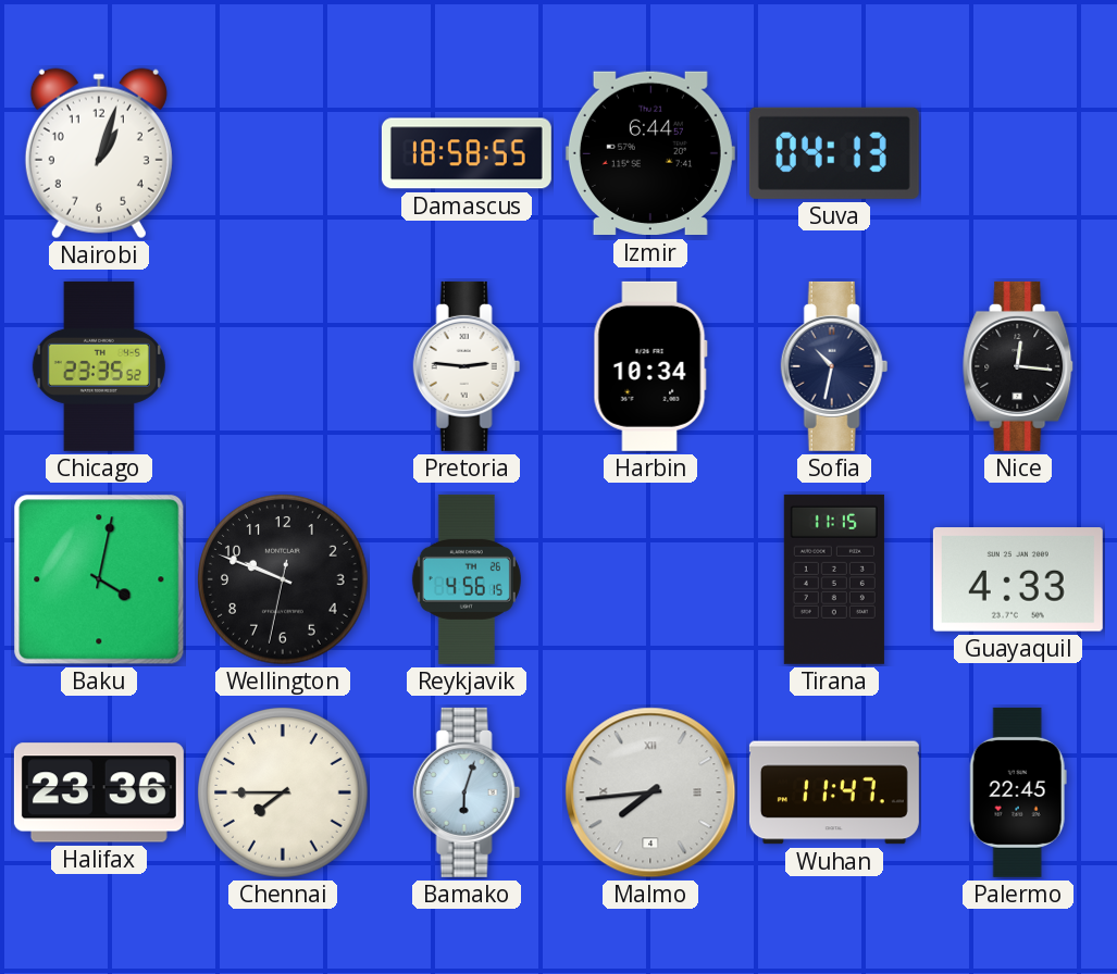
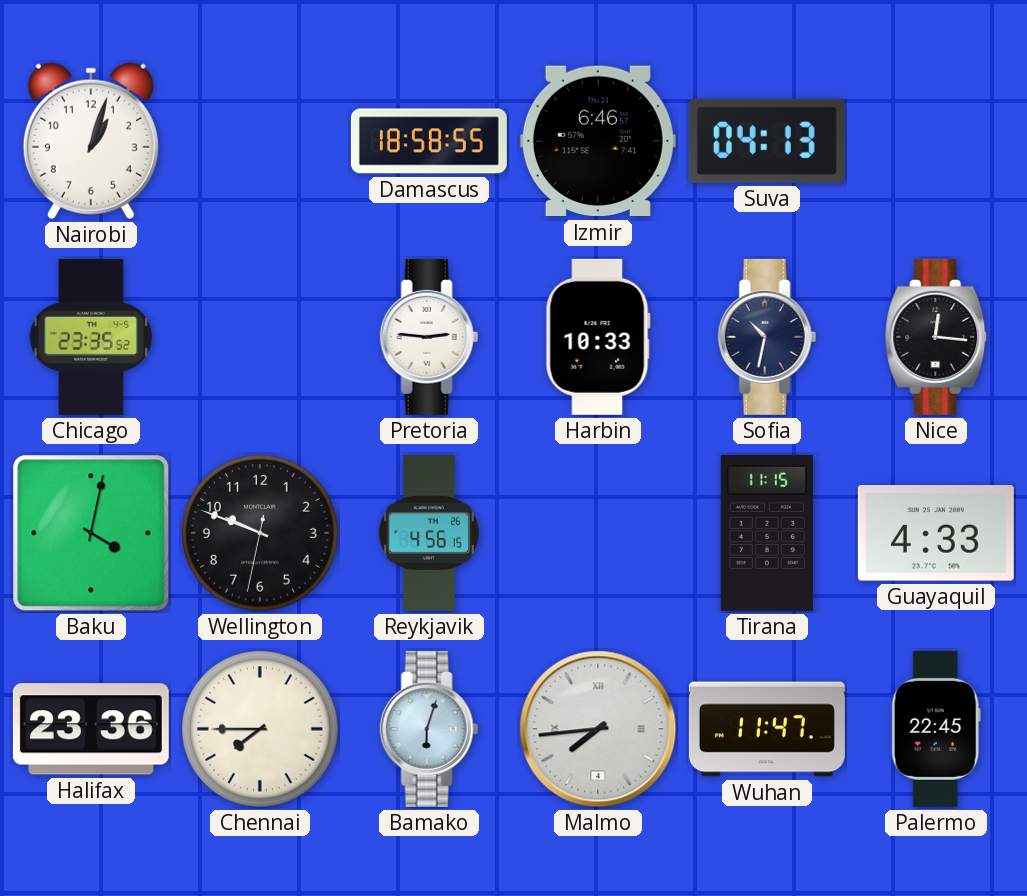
Izmir: 6:44 -> 6:46
Harbin: 10:34 -> 10:33
